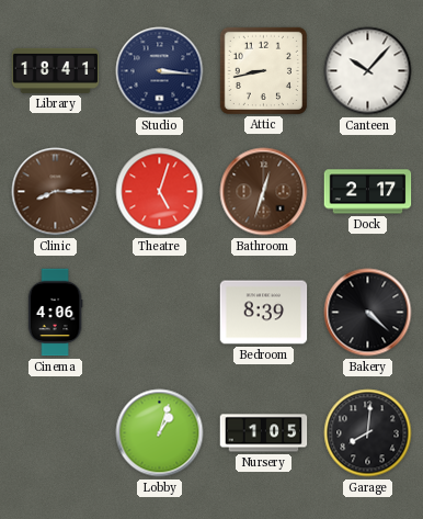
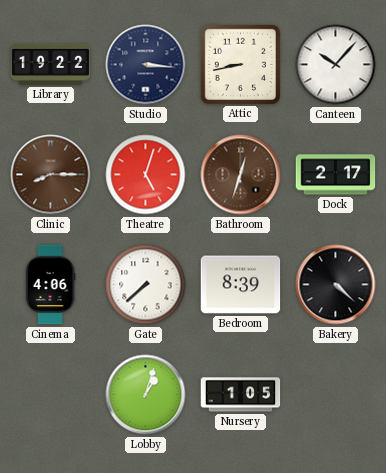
Library: 18:41 -> 19:22
Gate: none -> 7:38
Garage: 8:01 -> none
